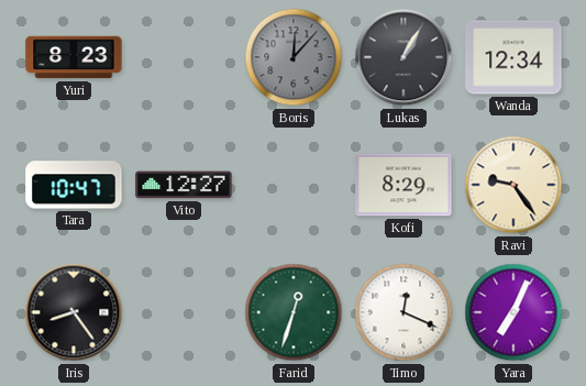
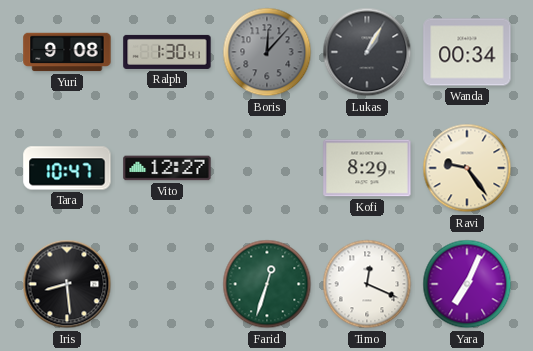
Yuri: 8:23 -> 9:08
Ralph: none -> 1:30
Wanda: 12:34 -> 00:34
Iris: 8:24 -> 8:29
